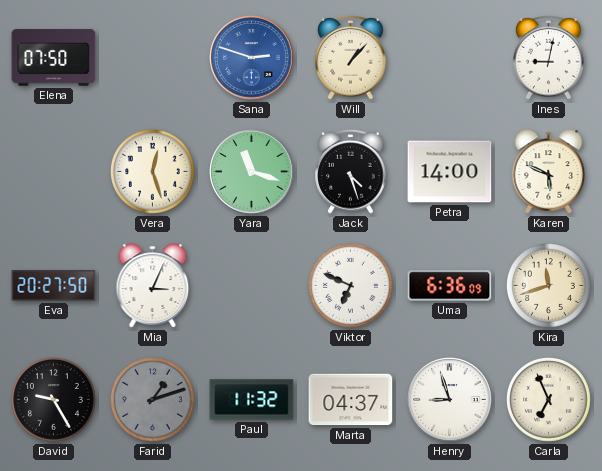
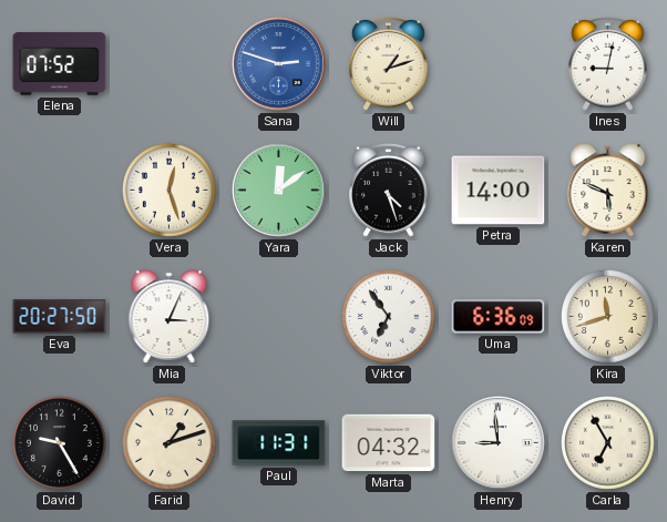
Elena: 07:50 -> 07:52
Will: 1:07 -> 1:12
Yara: 11:18 -> 12:09
Viktor: 6:49 -> 6:54
Farid dial: grey -> cream
Paul: 11:32 -> 11:31
Marta: 04:37 -> 04:32
Henry: 8:57 -> 8:59
Carla: 6:56 -> 6:55
